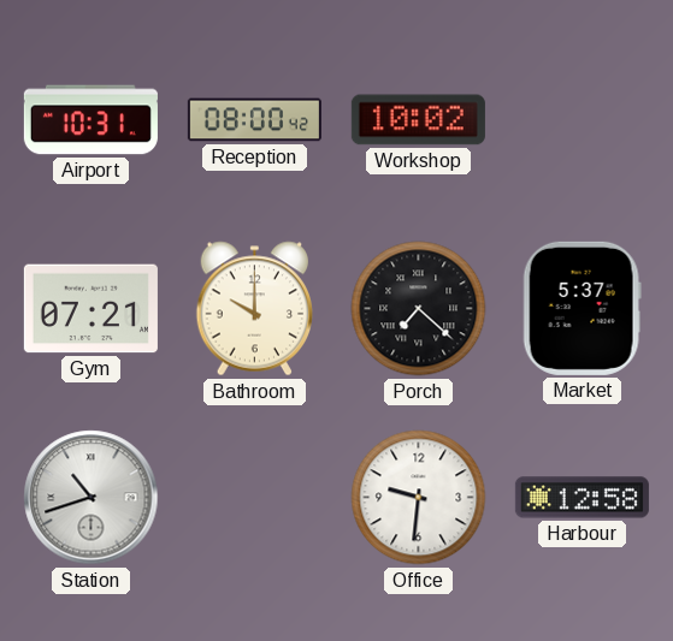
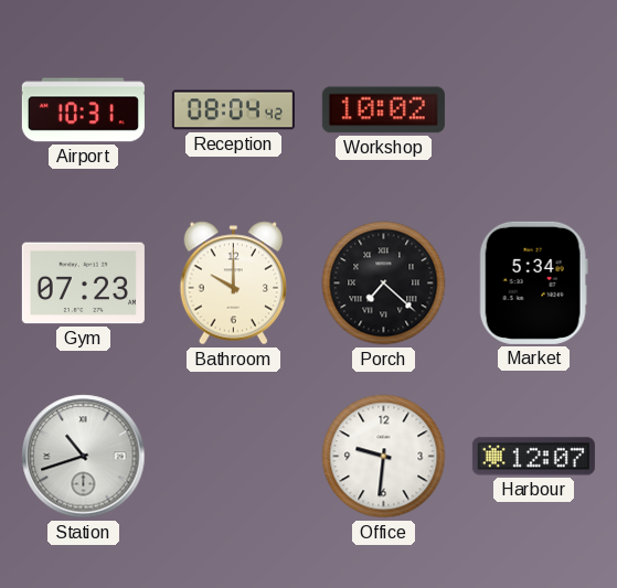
Reception: 08:00 -> 08:04
Gym: 07:21 -> 07:23
Market: 5:37 -> 5:34
Harbour: 12:58 -> 12:07
